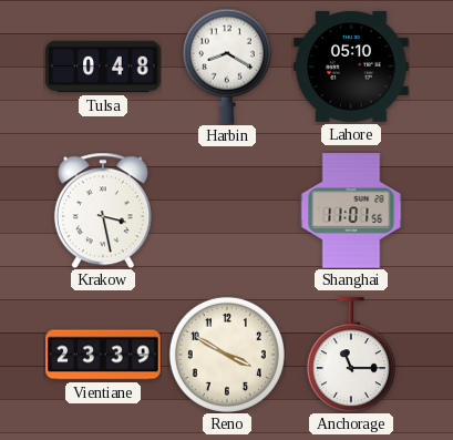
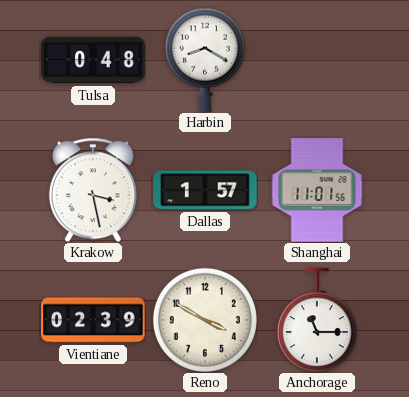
Lahore: 05:10 -> none
Dallas: none -> 1:57
Vientiane: 23:39 -> 02:39
